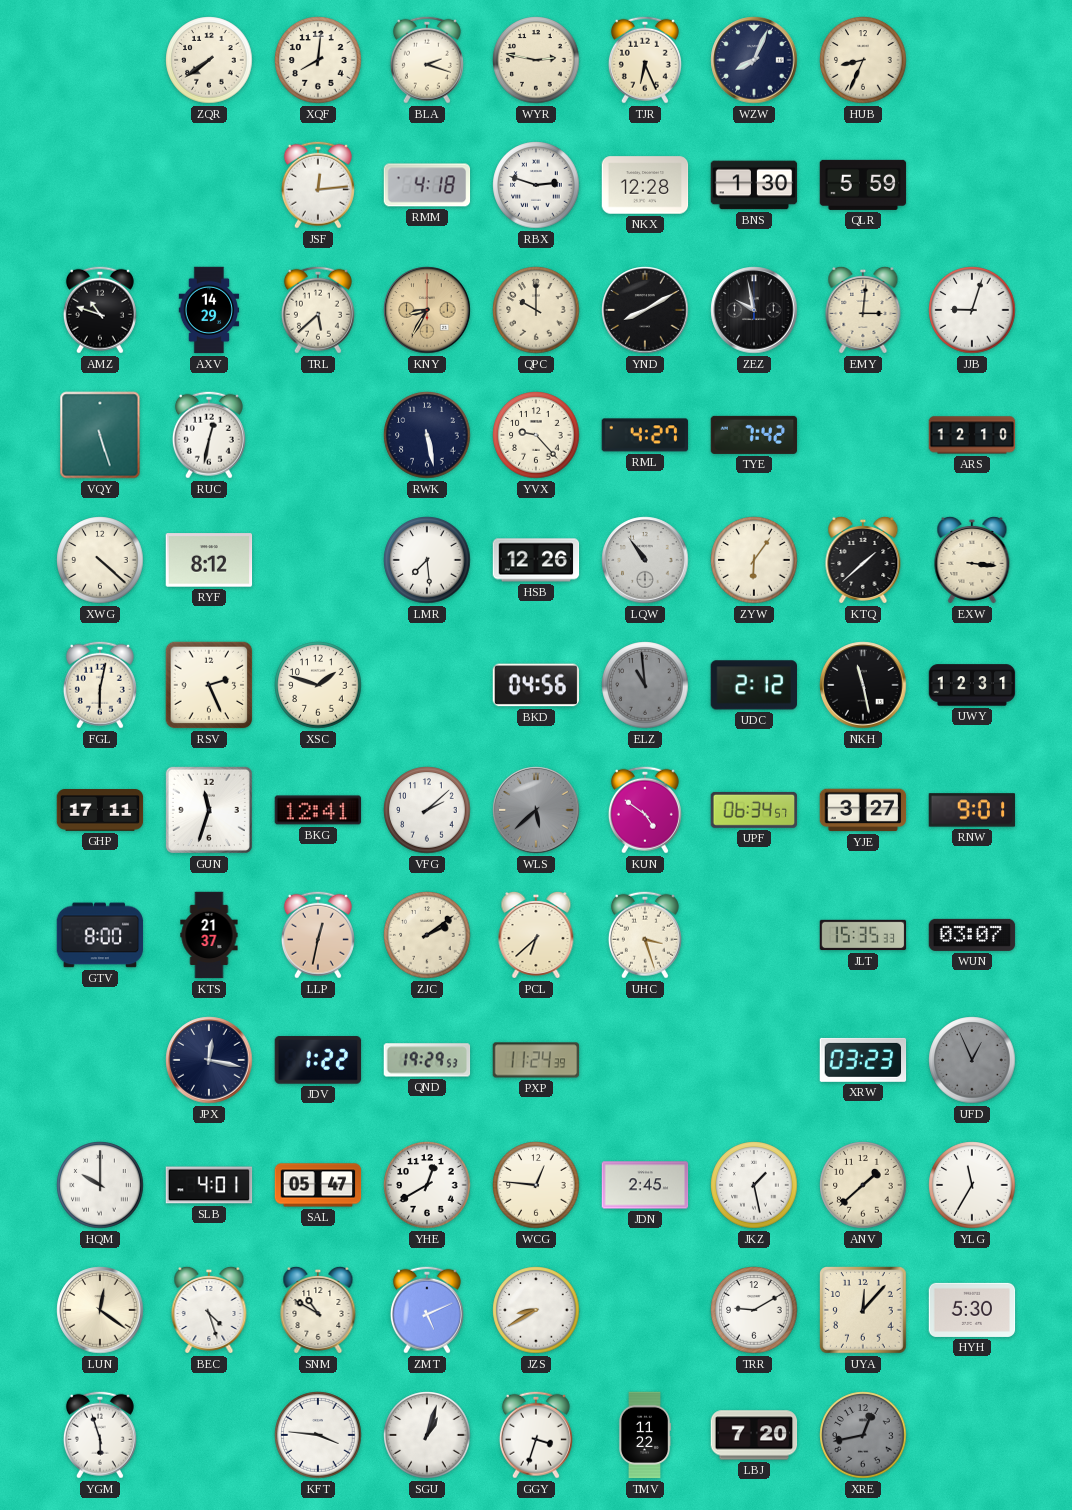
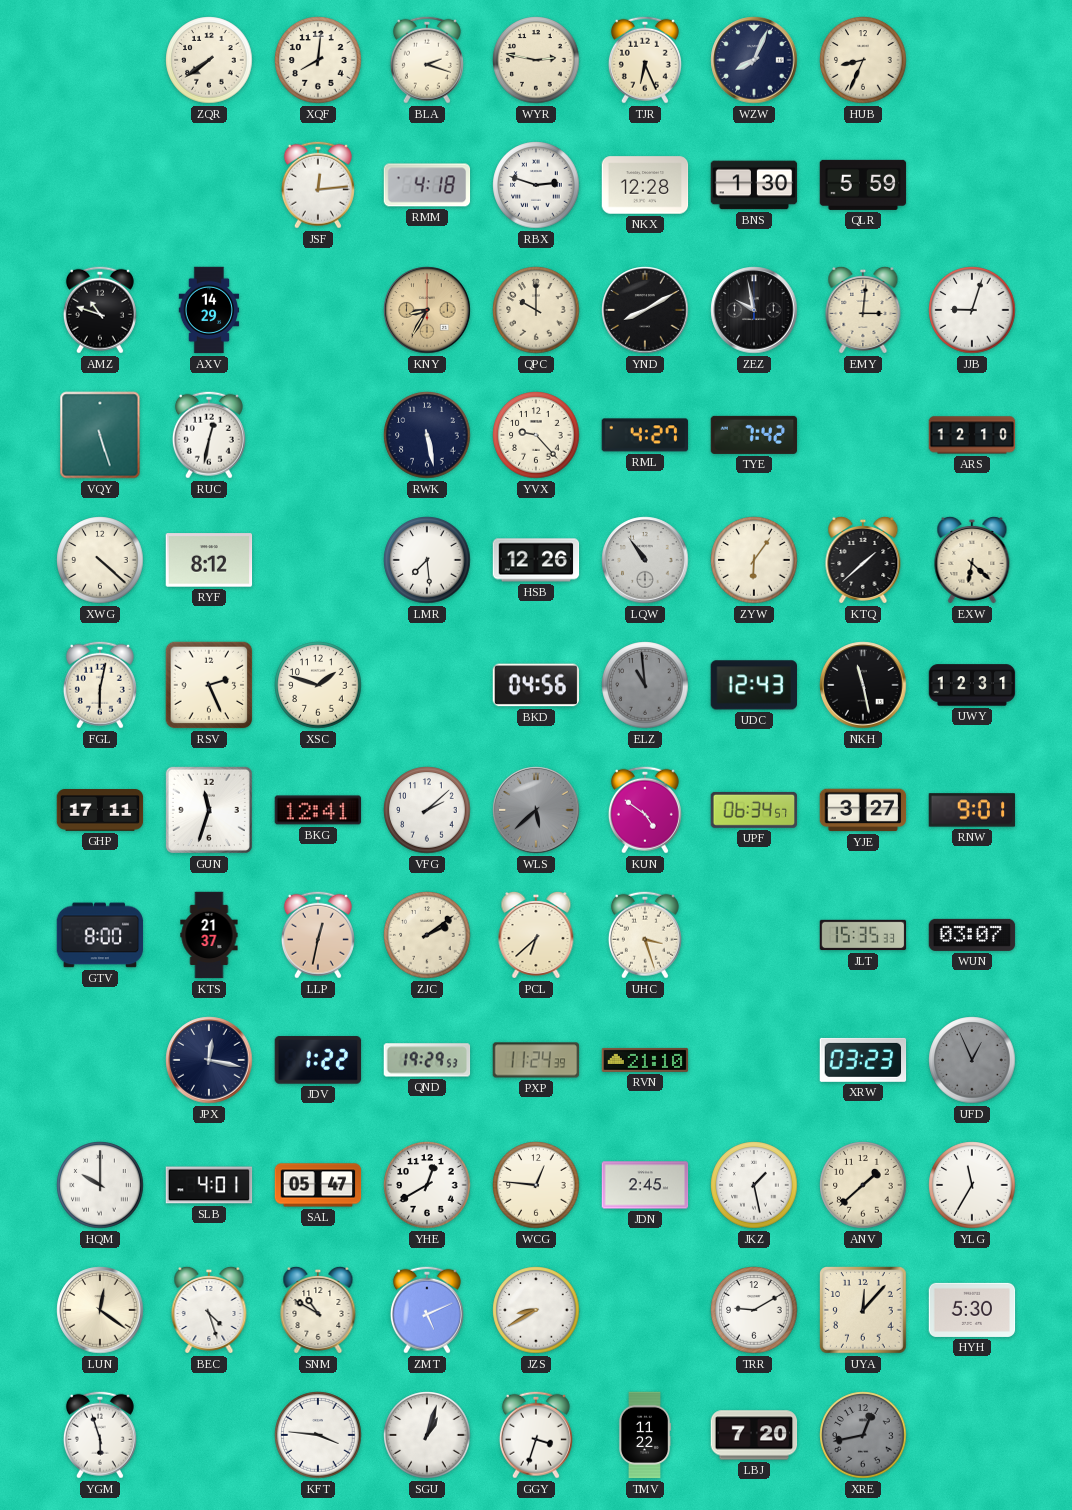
TRL: 5:38 -> none
EXW: 3:16 -> 6:22
UDC: 2:12 -> 12:43
RVN: none -> 21:10
